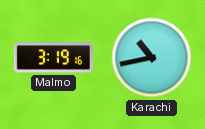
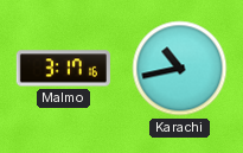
Malmo: 3:19 -> 3:17
